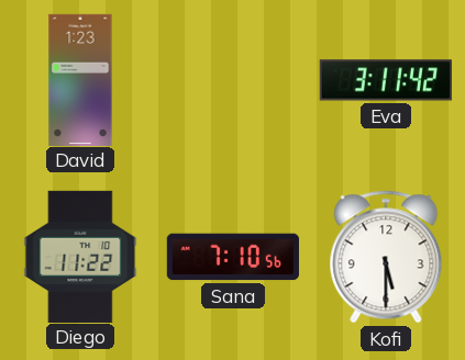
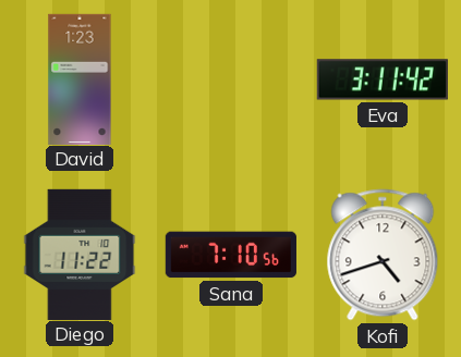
Kofi: 5:30 -> 4:42
